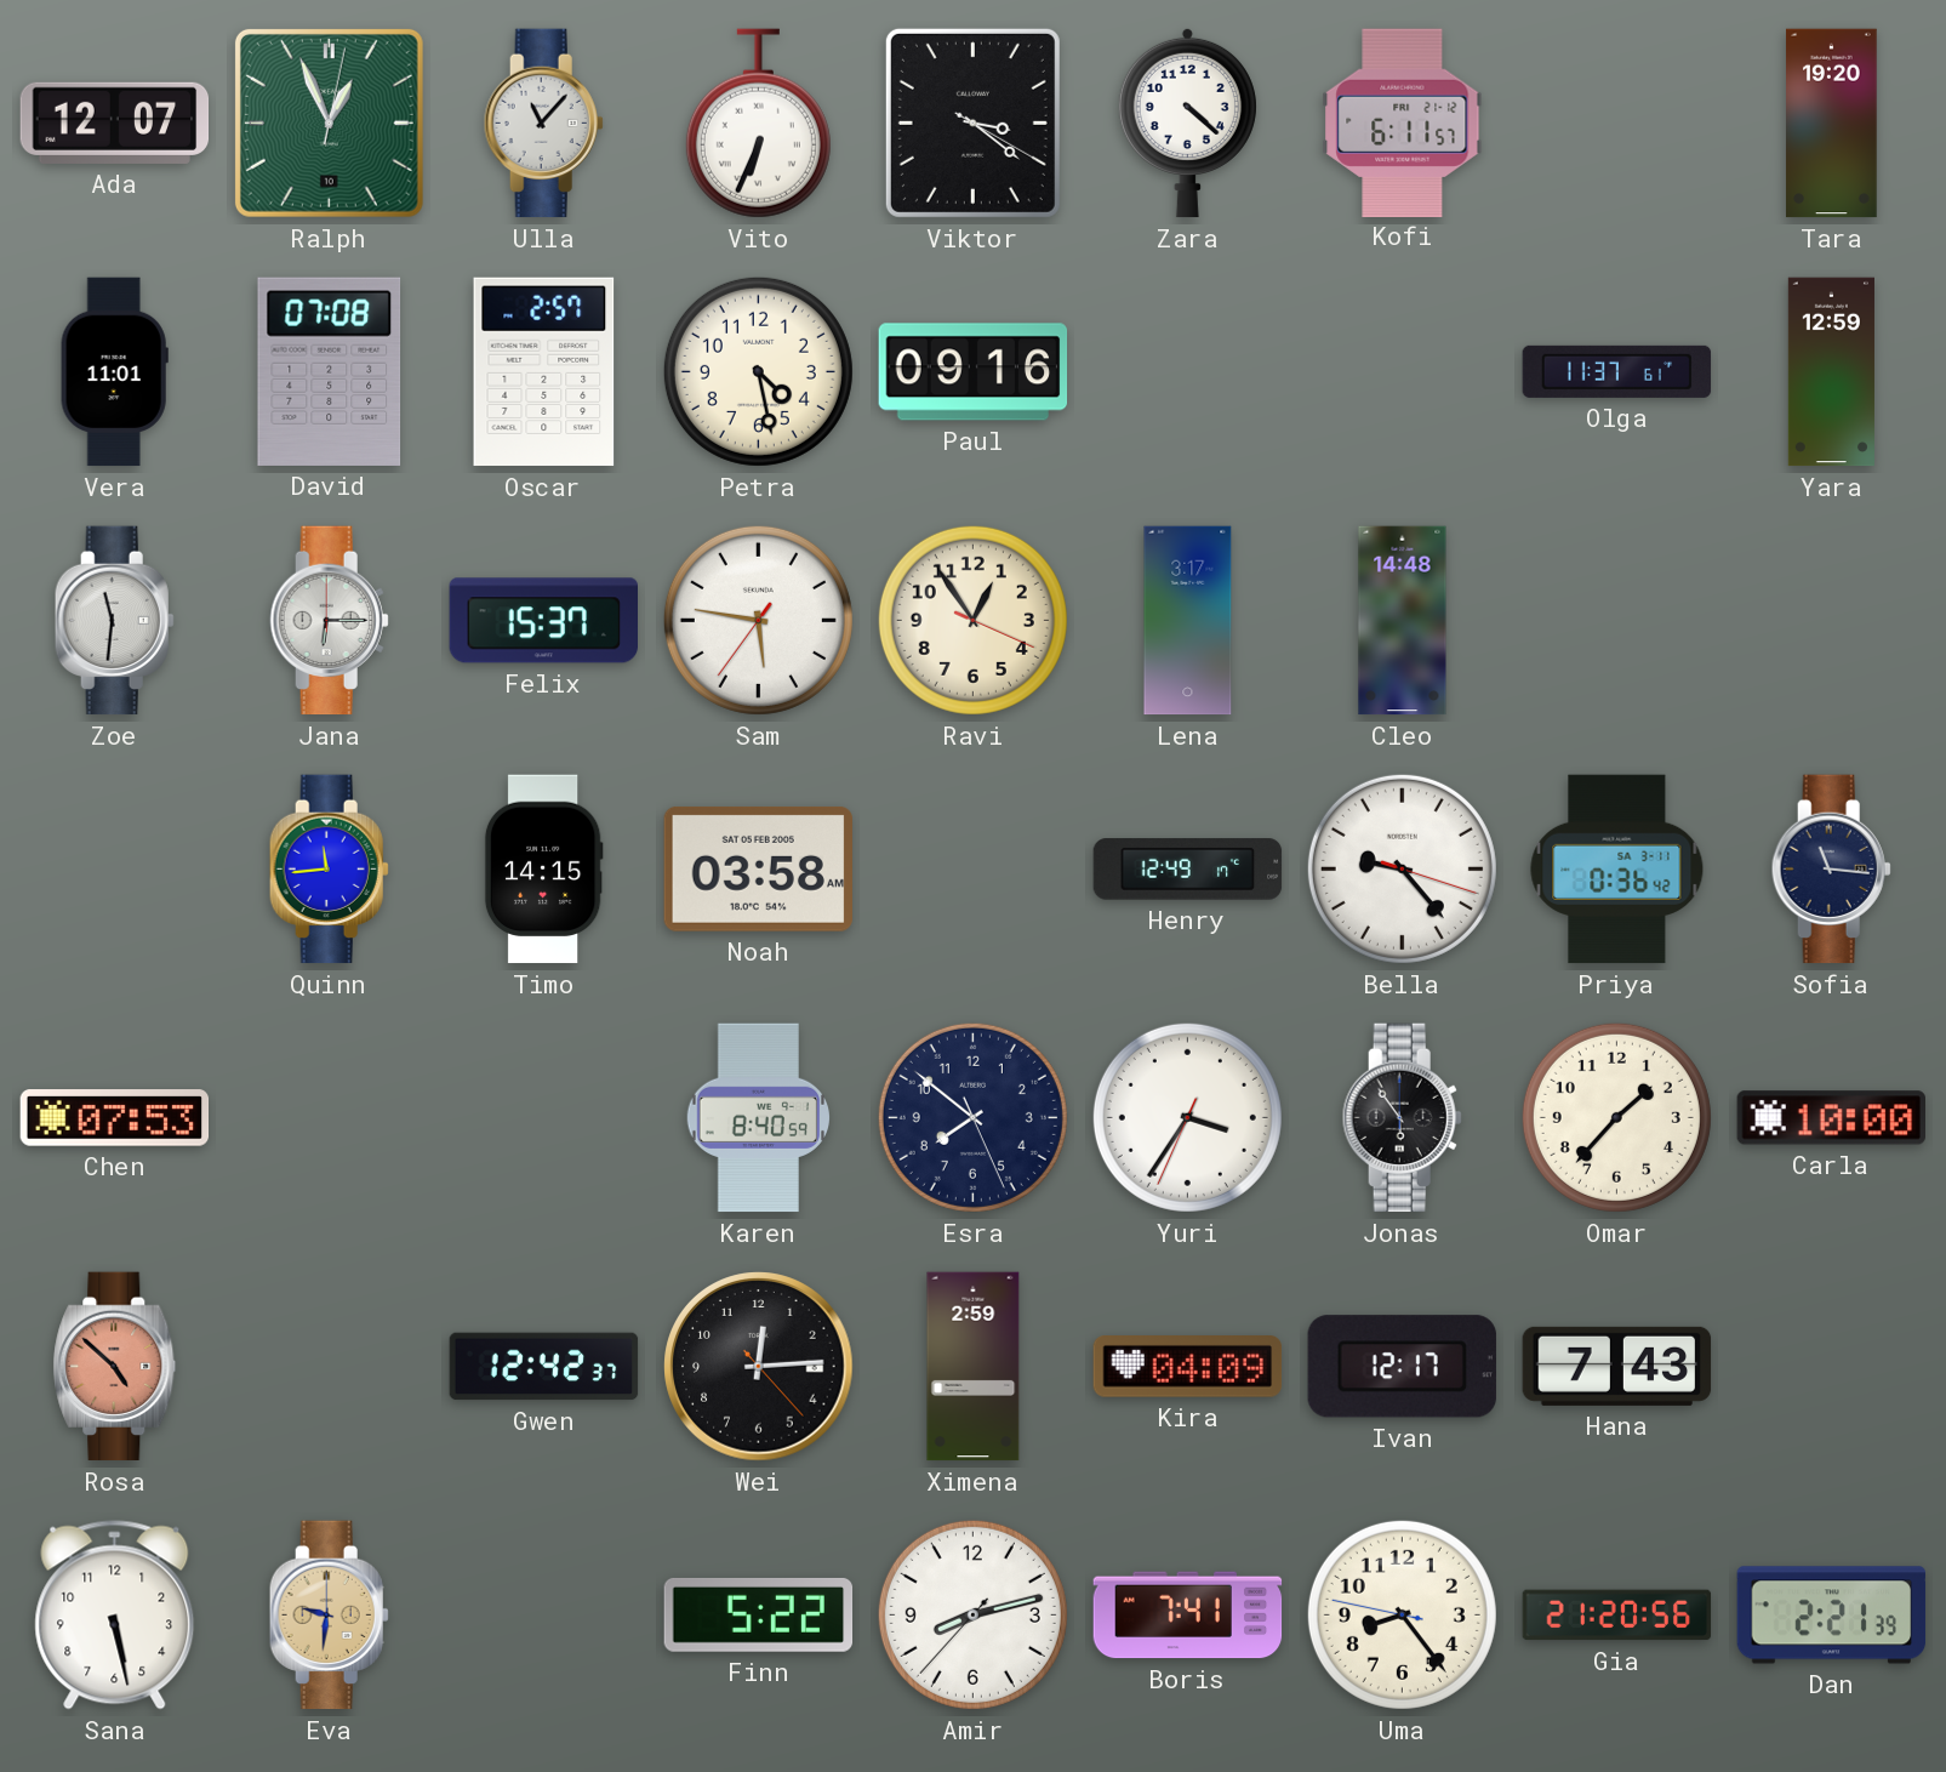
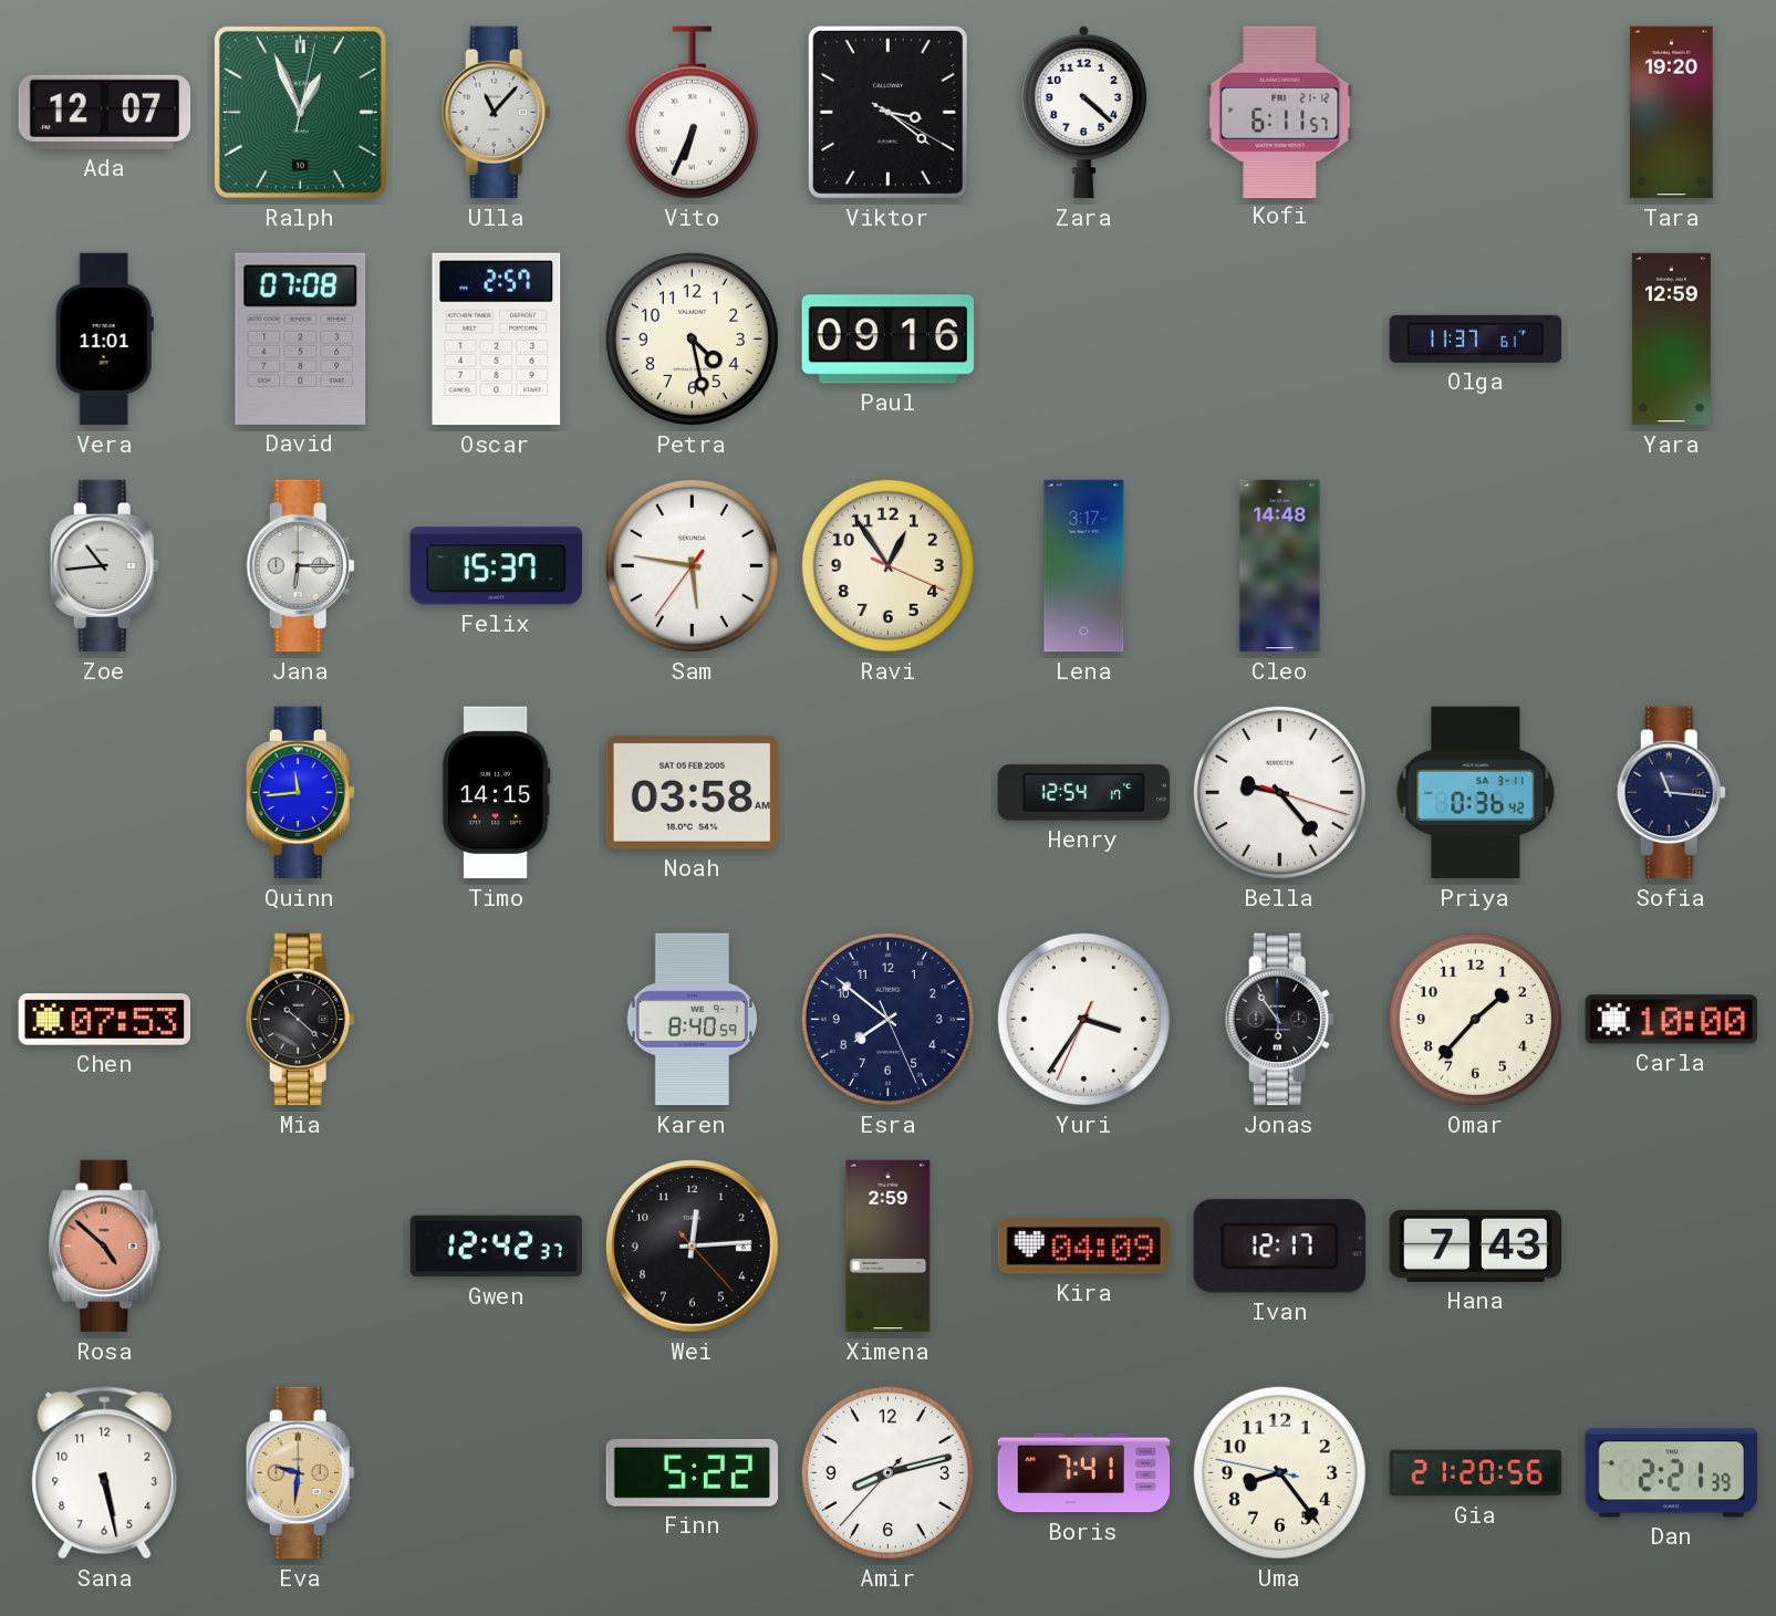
Zoe: 11:31 -> 10:44
Henry: 12:49 -> 12:54
Mia: none -> 10:22
